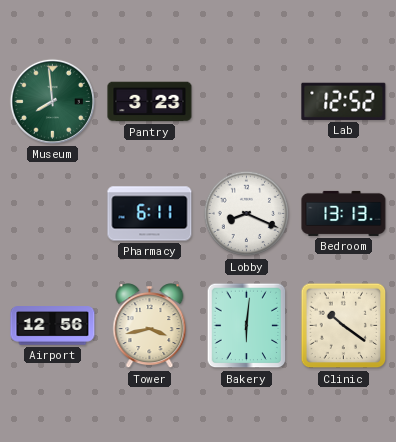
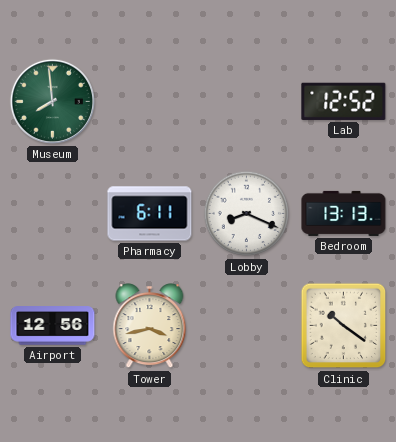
Pantry: 3:23 -> none
Bakery: 6:01 -> none
